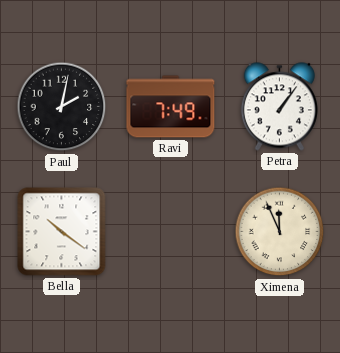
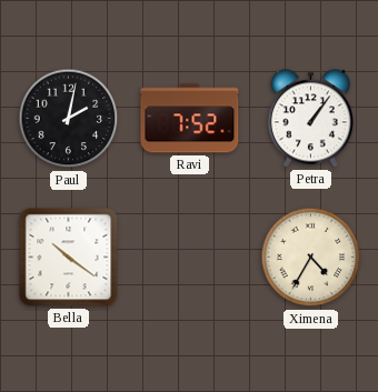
Ravi: 7:49 -> 7:52
Ximena: 11:56 -> 4:35
